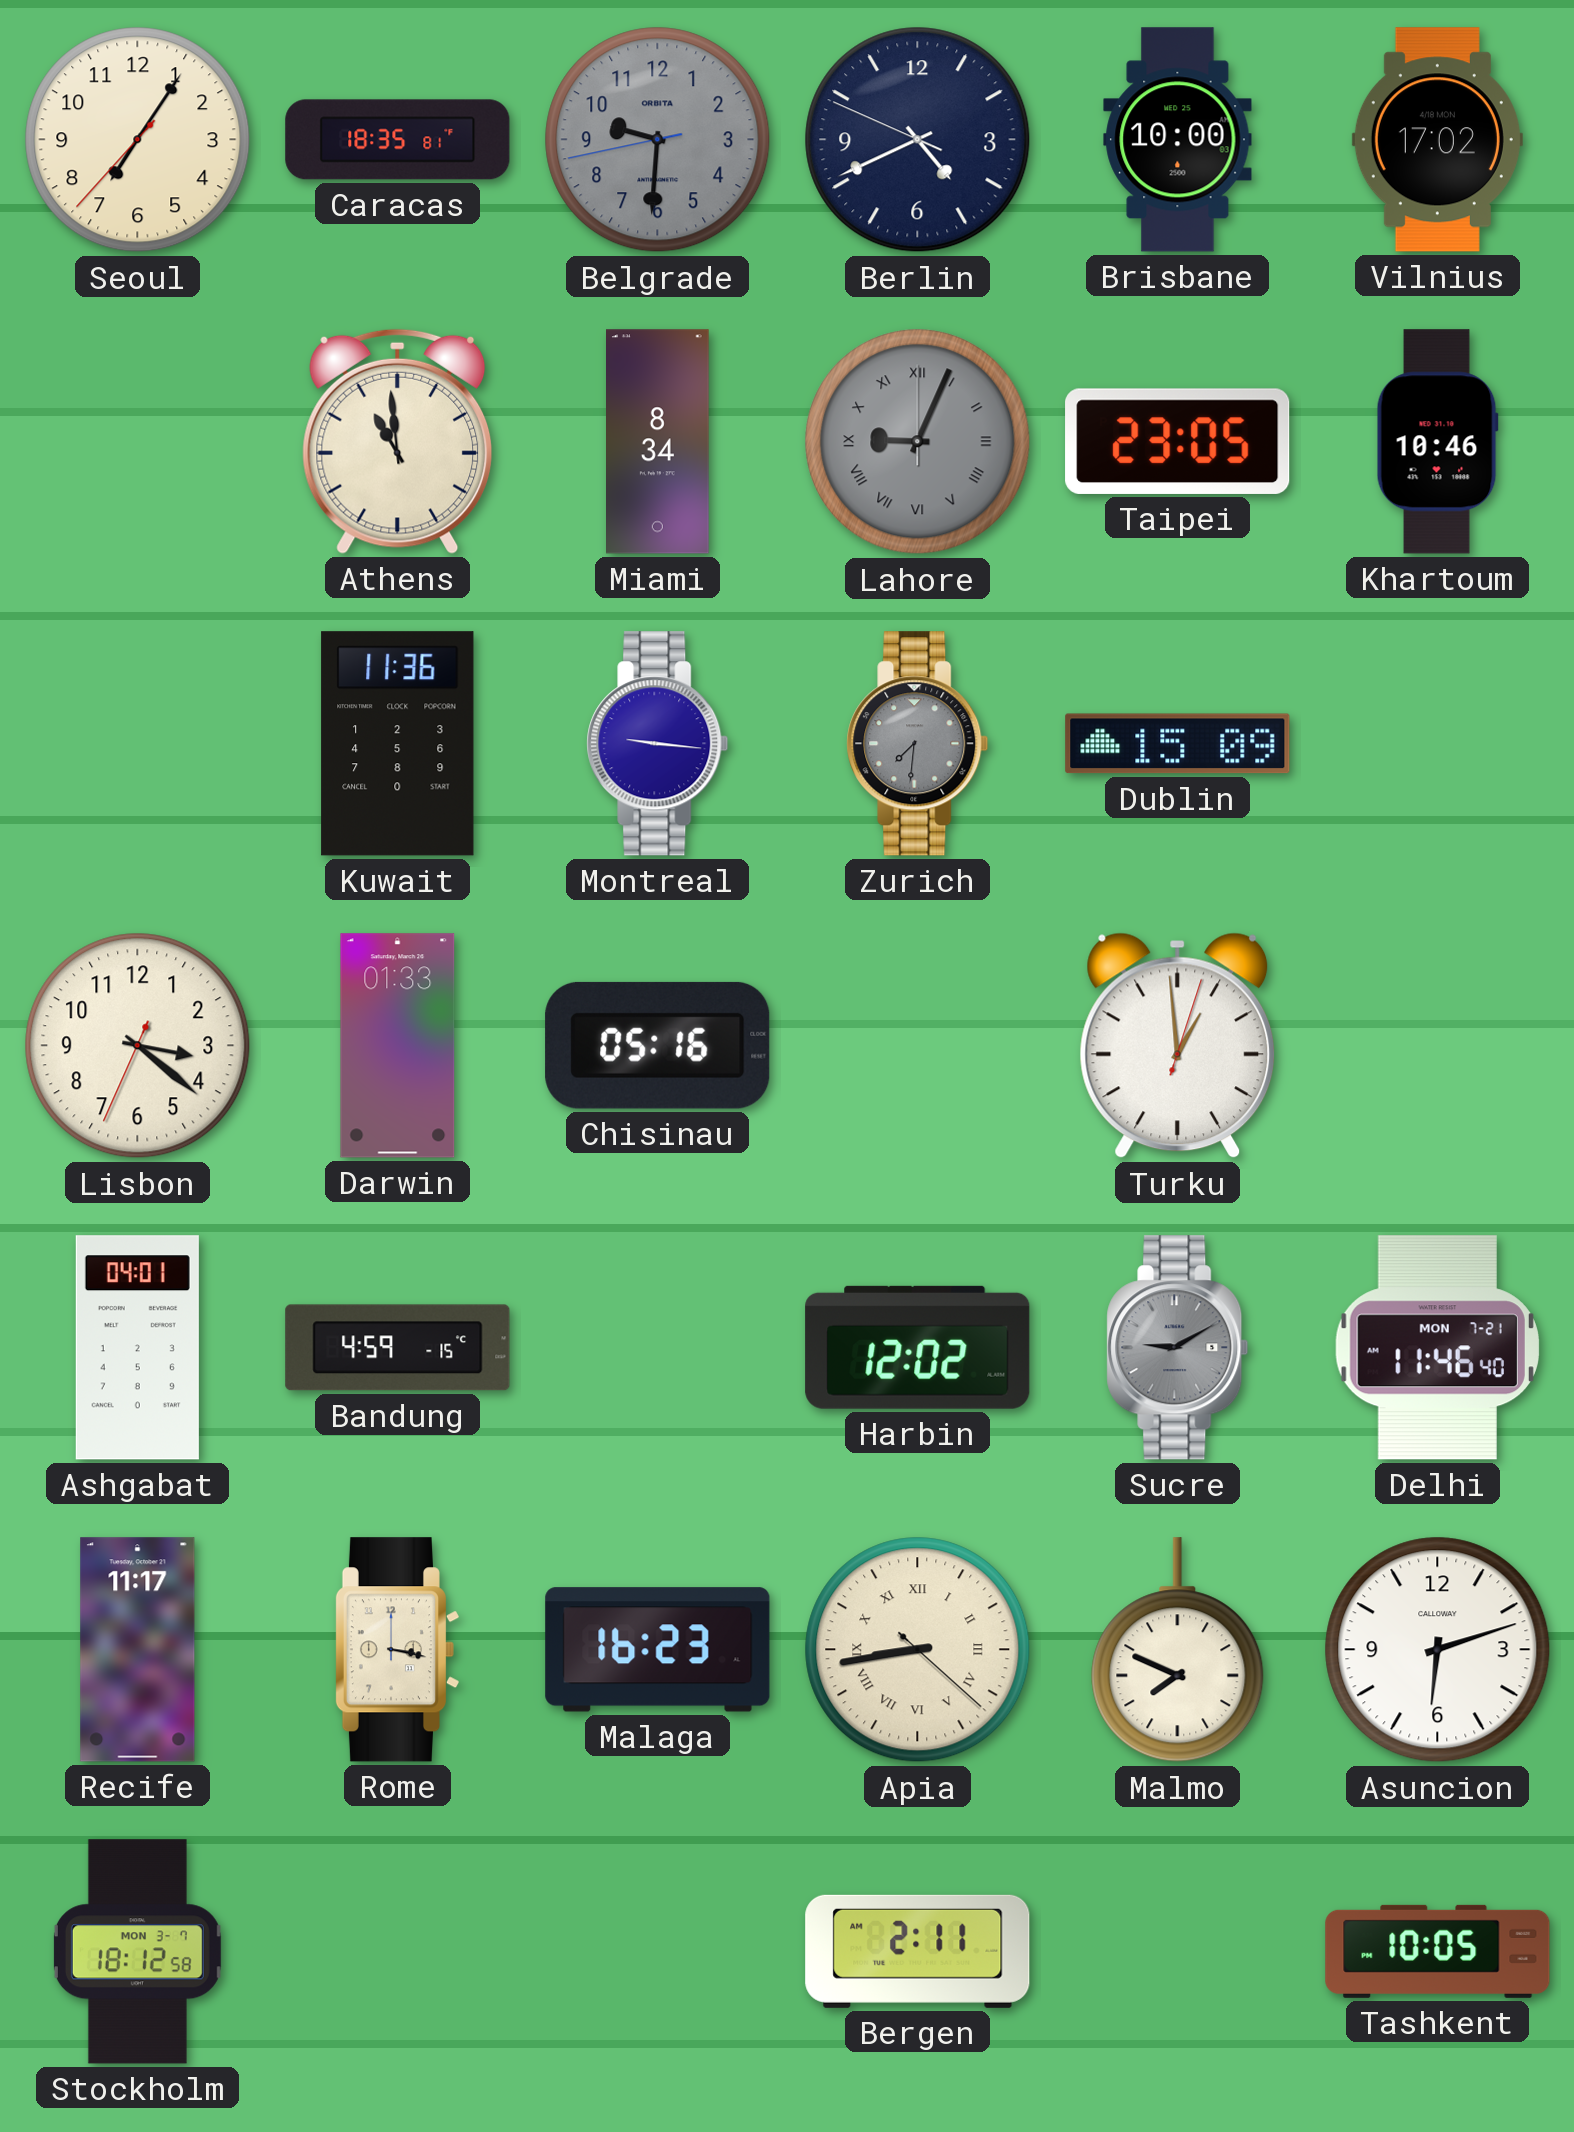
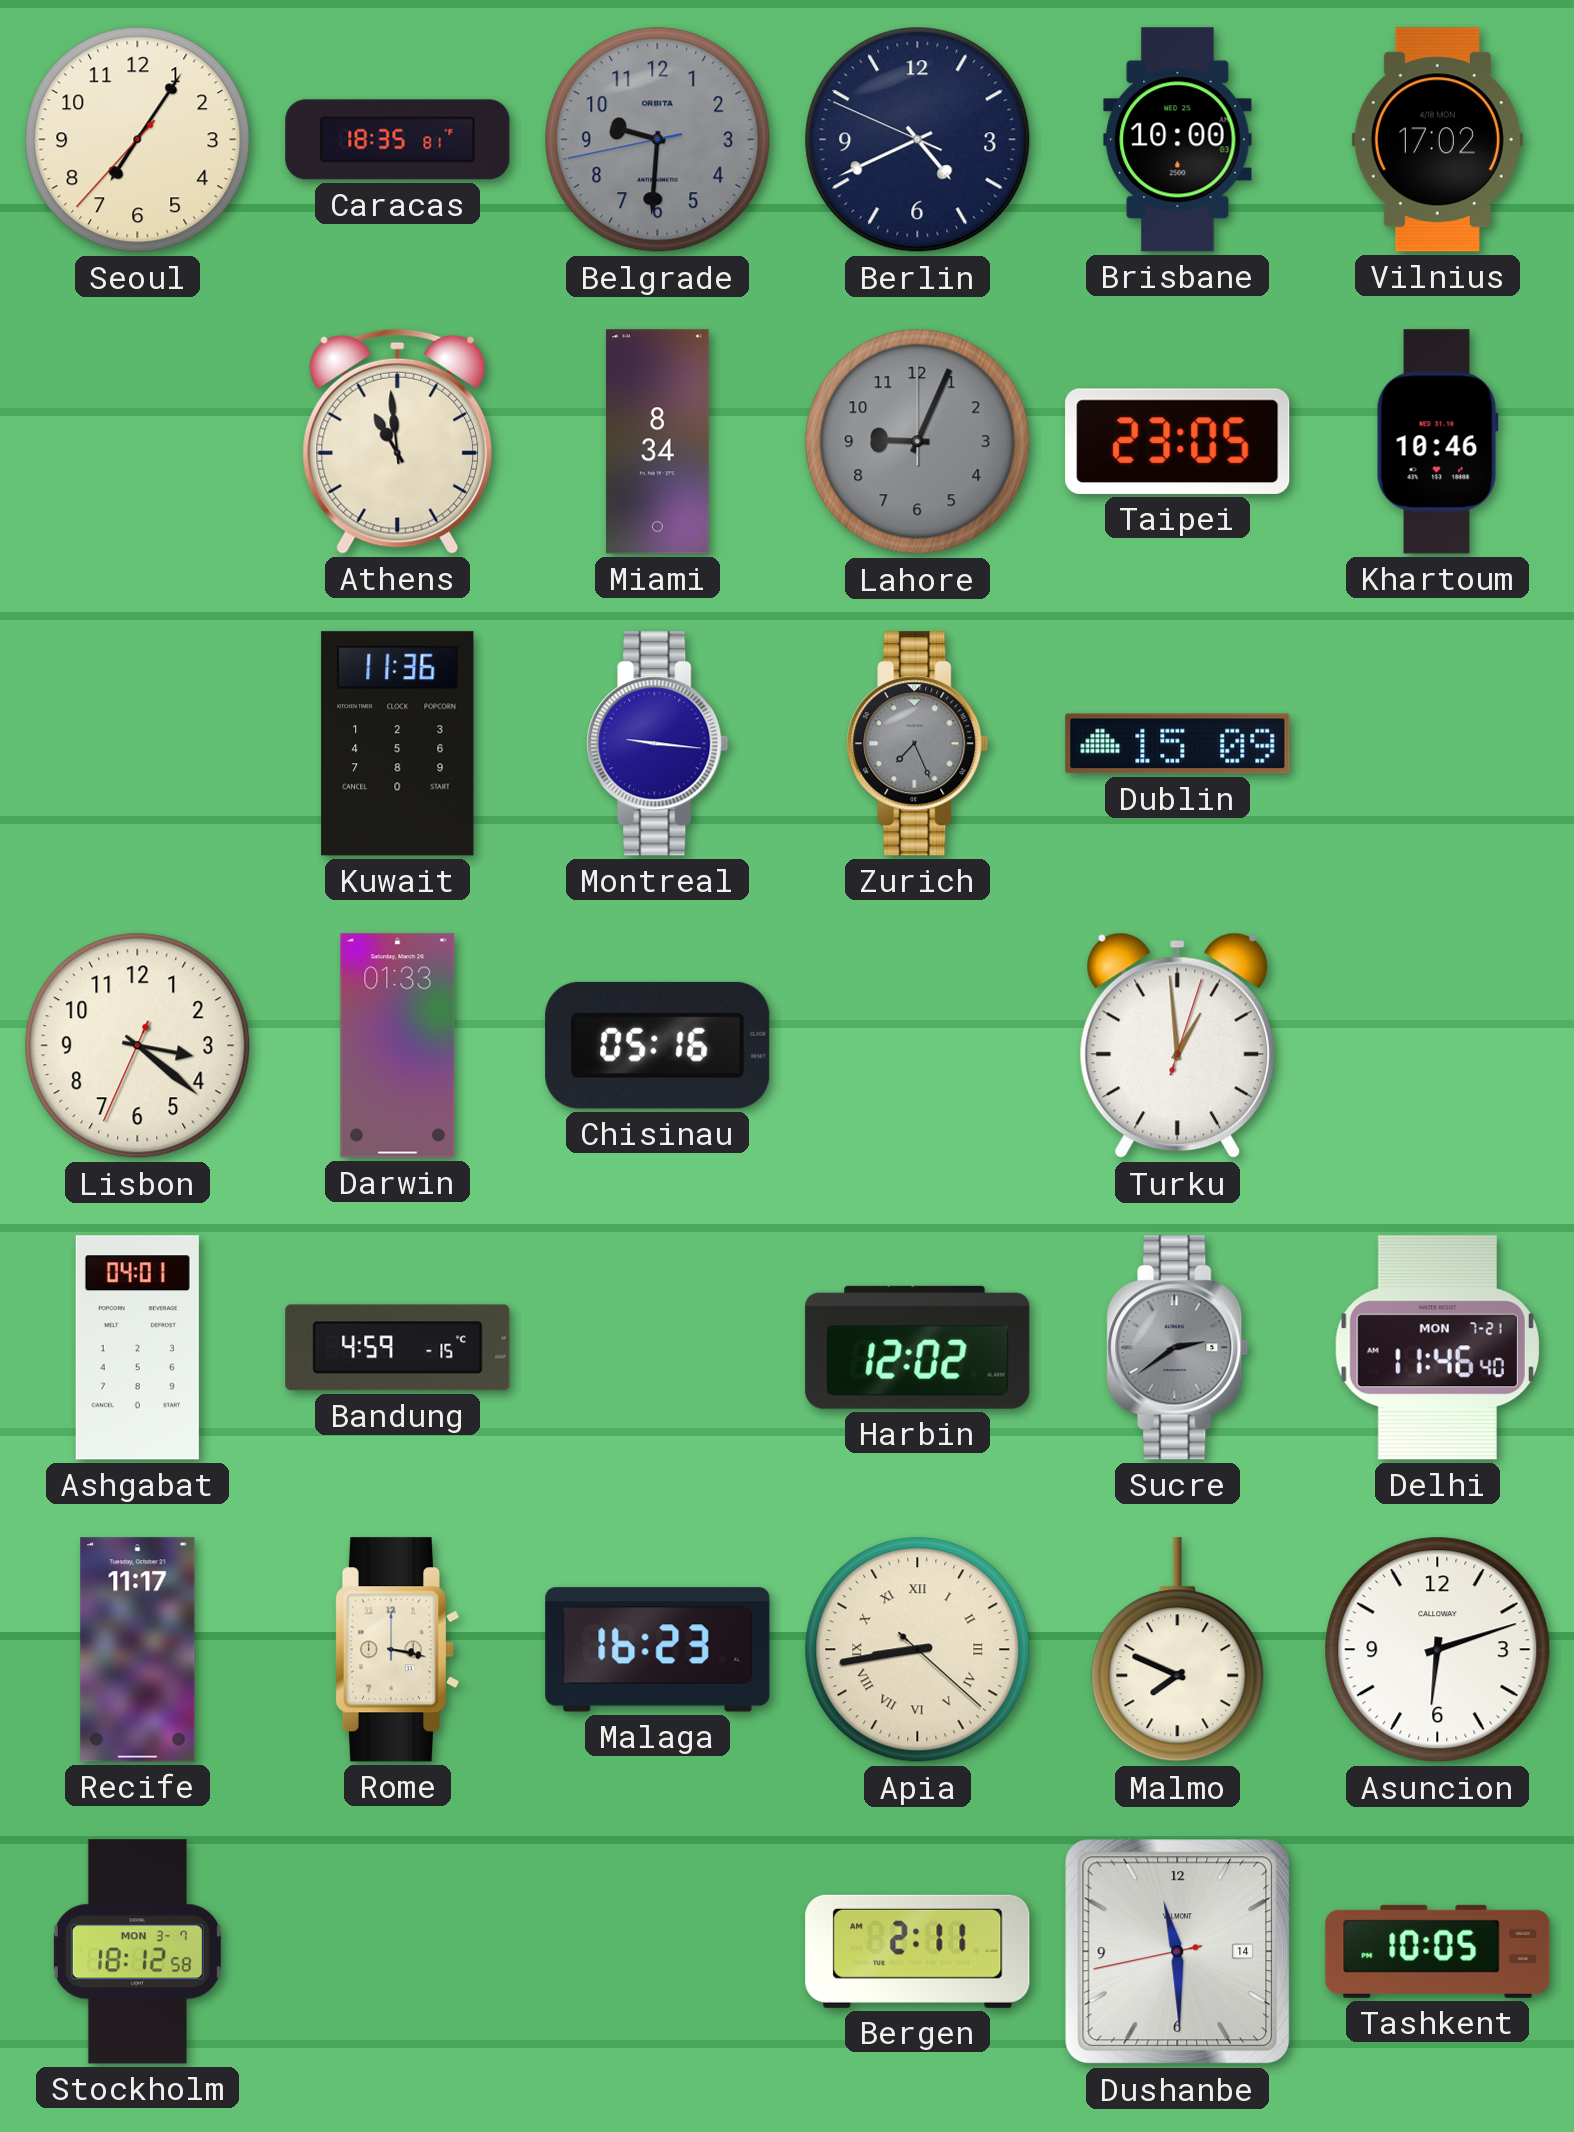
Lahore numerals: Roman -> Arabic
Zurich: 7:31 -> 7:26
Sucre: 9:10 -> 2:39
Dushanbe: none -> 11:29
